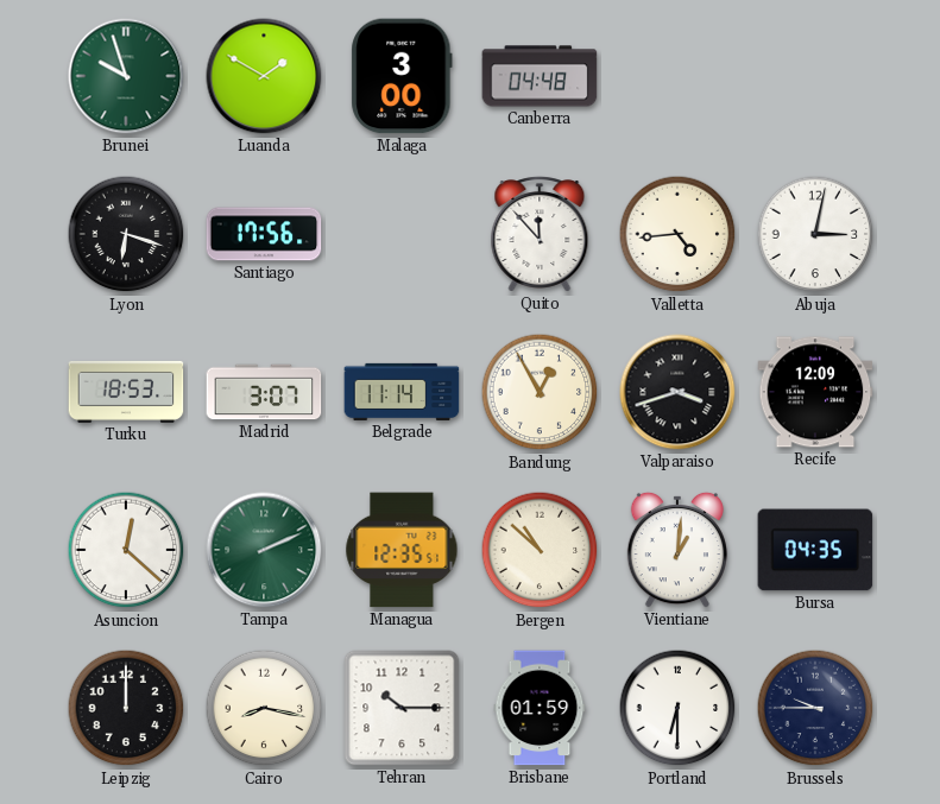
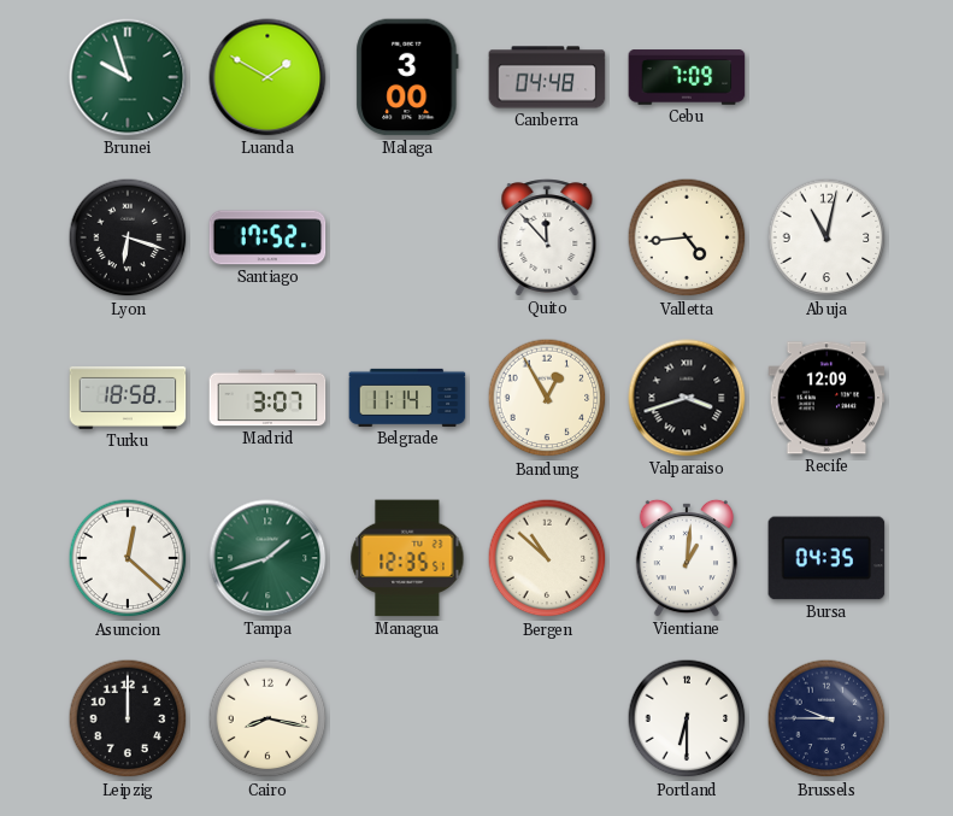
Cebu: none -> 7:09
Santiago: 17:56 -> 17:52
Abuja: 3:02 -> 11:02
Turku: 18:53 -> 18:58
Tampa: 2:11 -> 1:42
Tehran: 10:15 -> none
Brisbane: 01:59 -> none
